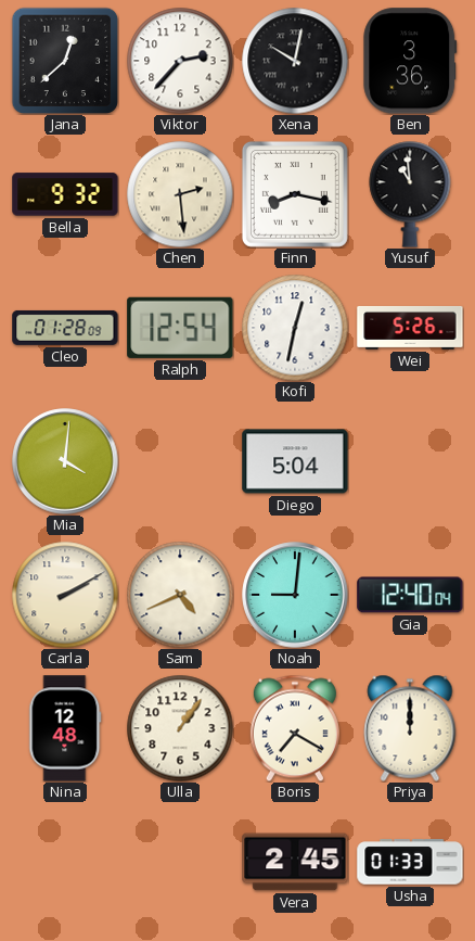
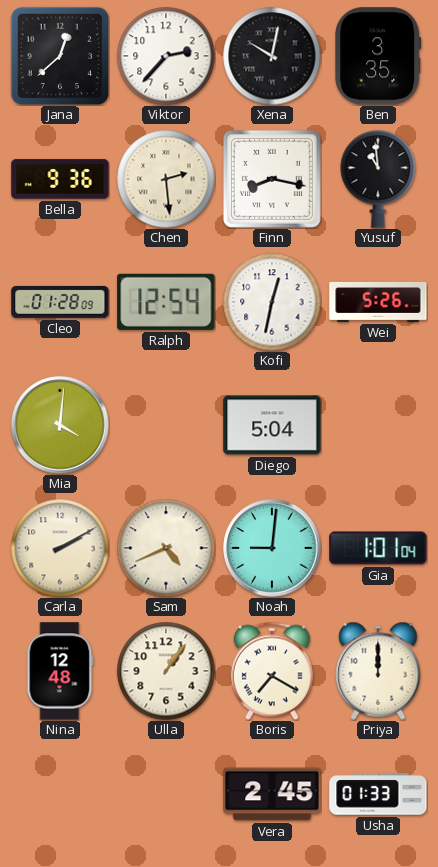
Ben: 3:36 -> 3:35
Bella: 9:32 -> 9:36
Gia: 12:40 -> 1:01
